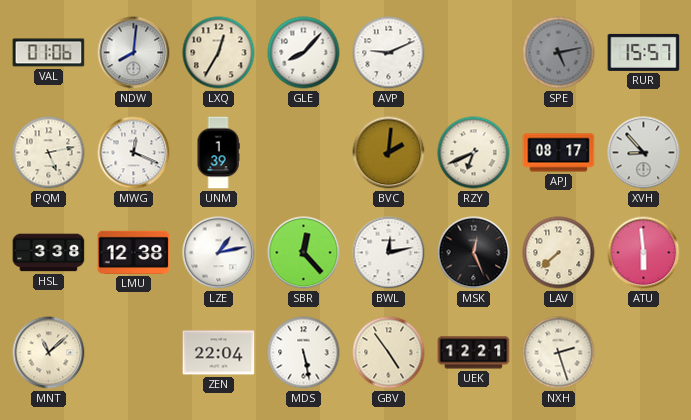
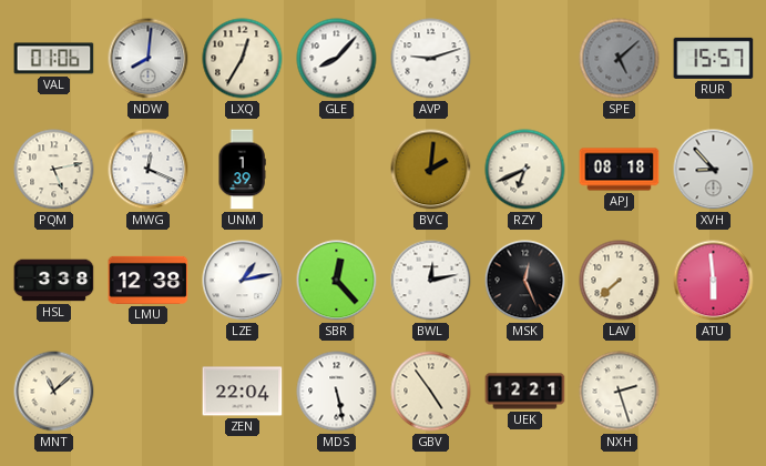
AVP: 9:11 -> 9:12
SPE: 5:13 -> 5:08
APJ: 08:17 -> 08:18
